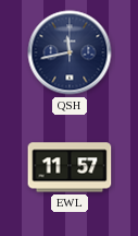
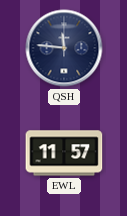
QSH: 11:43 -> 11:46
